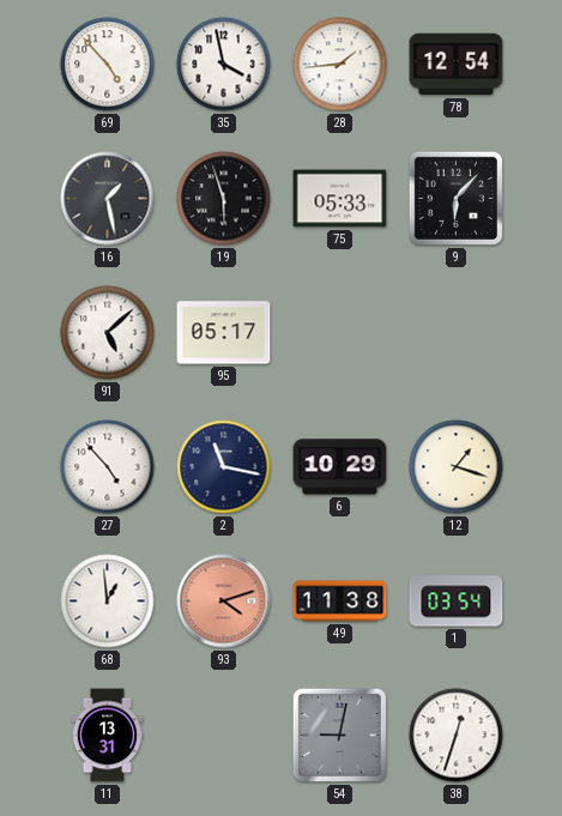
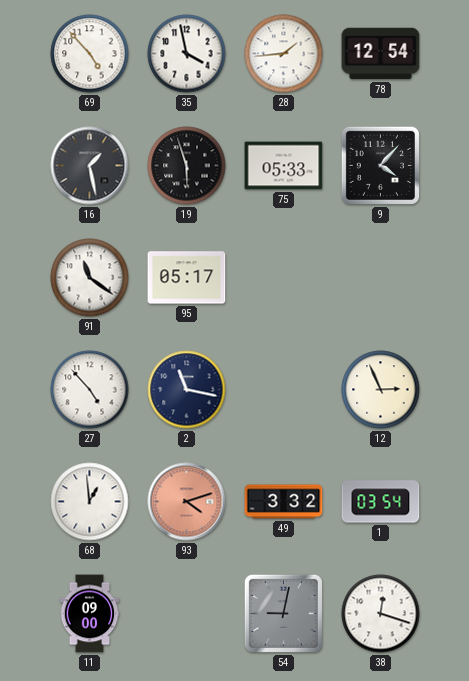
9: 6:07 -> 4:07
91: 5:08 -> 11:21
6: 10:29 -> none
12: 1:18 -> 2:56
49: 11:38 -> 3:32
11: 13:31 -> 09:00
38: 12:33 -> 12:18
